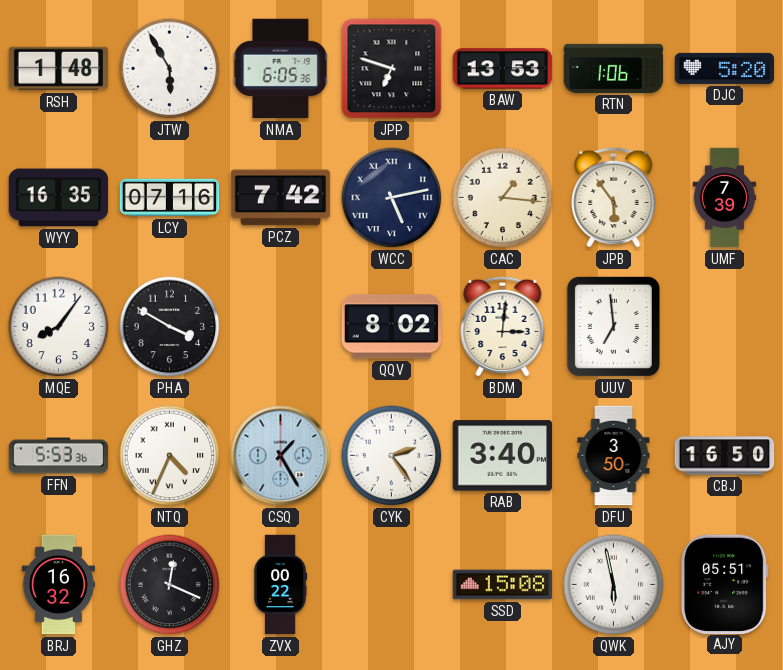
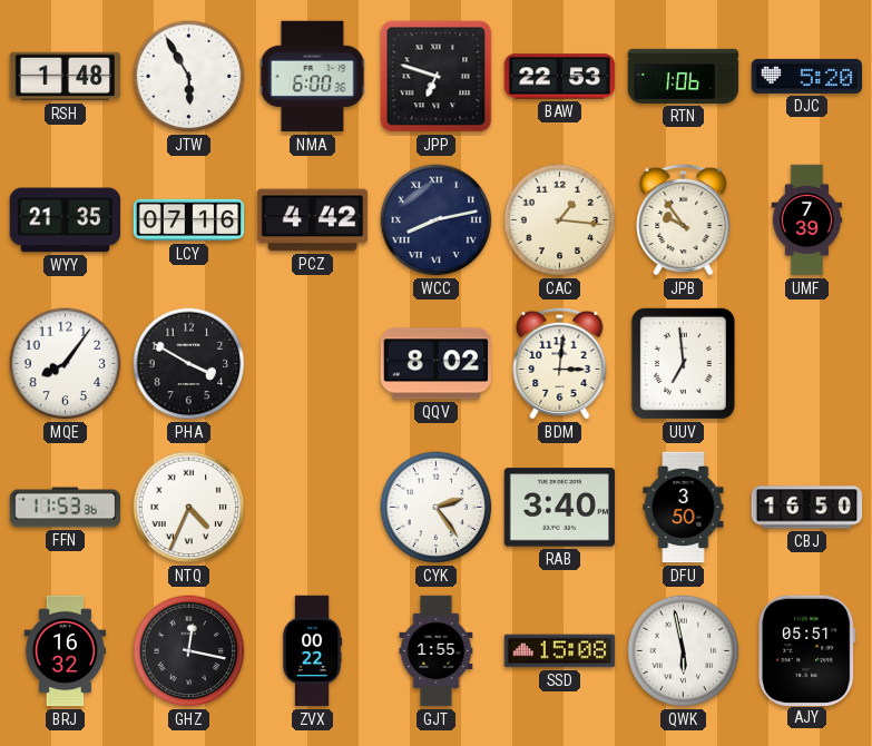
NMA: 6:05 -> 6:00
BAW: 13:53 -> 22:53
WYY: 16:35 -> 21:35
PCZ: 7:42 -> 4:42
WCC: 5:13 -> 8:13
JPB: 5:54 -> 9:54
FFN: 5:53 -> 11:53
CSQ: 1:25 -> none
GHZ: 12:19 -> 12:17
GJT: none -> 1:55
